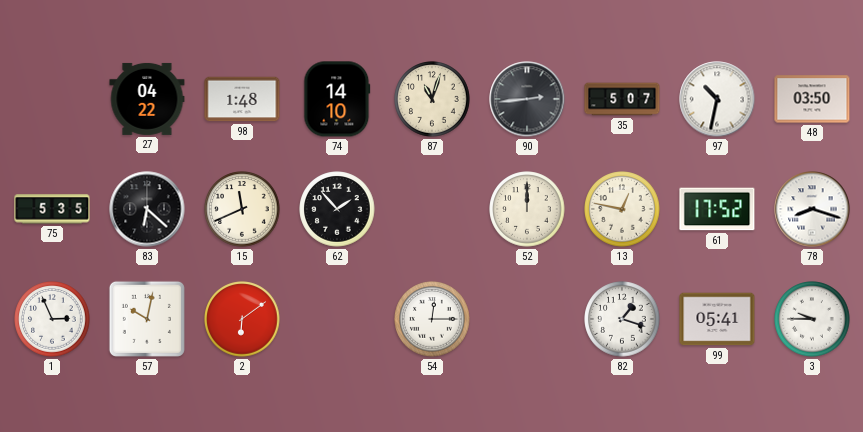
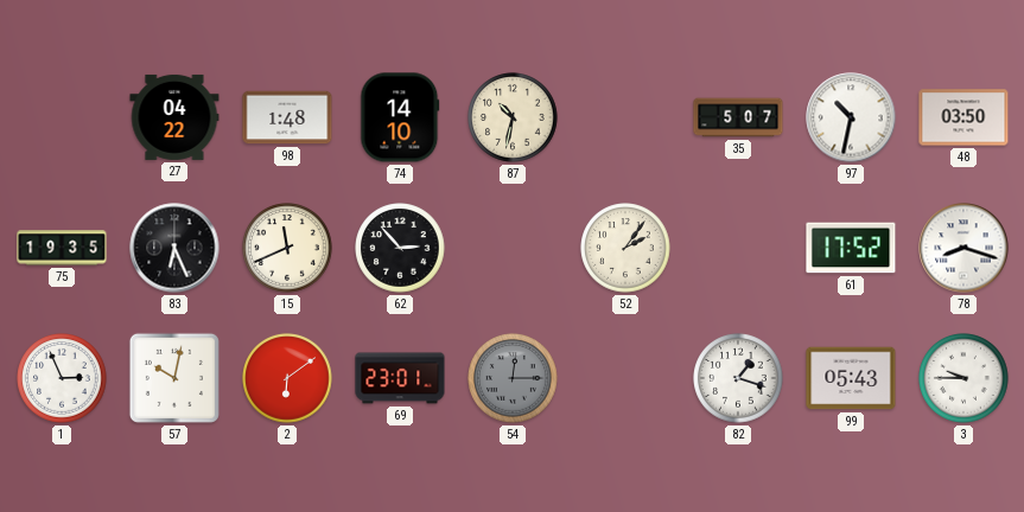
87: 11:03 -> 10:32
90: 2:44 -> none
75: 5:35 -> 19:35
83: 6:22 -> 6:26
62: 1:53 -> 2:53
52: 12:00 -> 2:06
13: 12:47 -> none
69: none -> 23:01
54 dial: white -> grey
99: 05:41 -> 05:43
